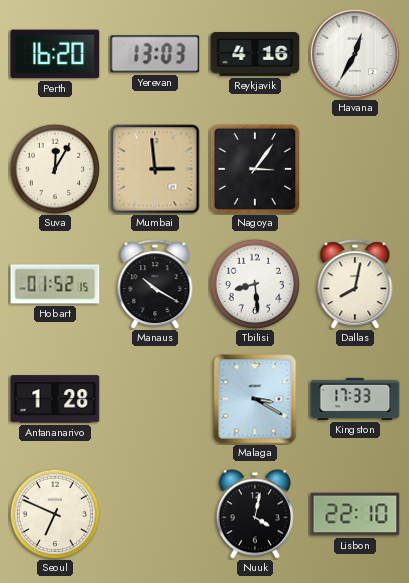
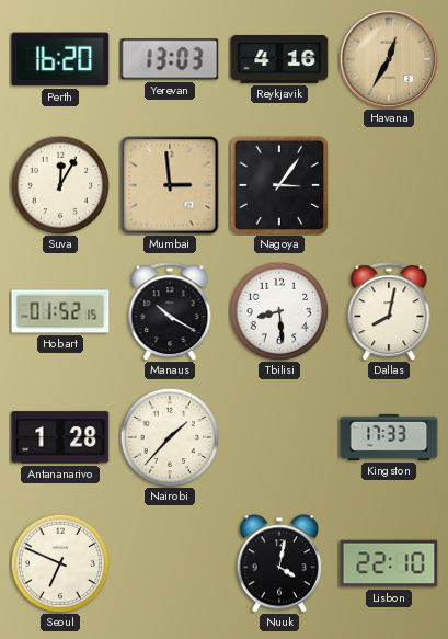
Havana dial: white -> champagne
Nairobi: none -> 1:37
Malaga: 3:20 -> none
